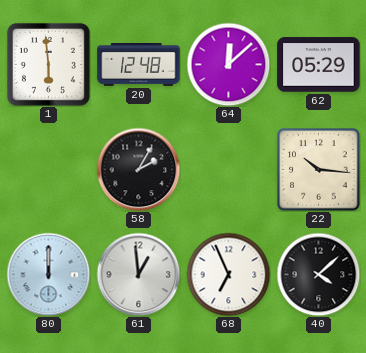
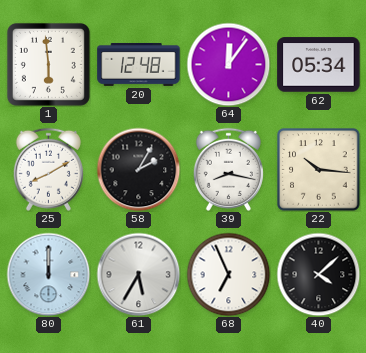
64: 12:08 -> 12:06
62: 05:29 -> 05:34
25: none -> 8:10
39: none -> 8:17
61: 12:59 -> 5:35
